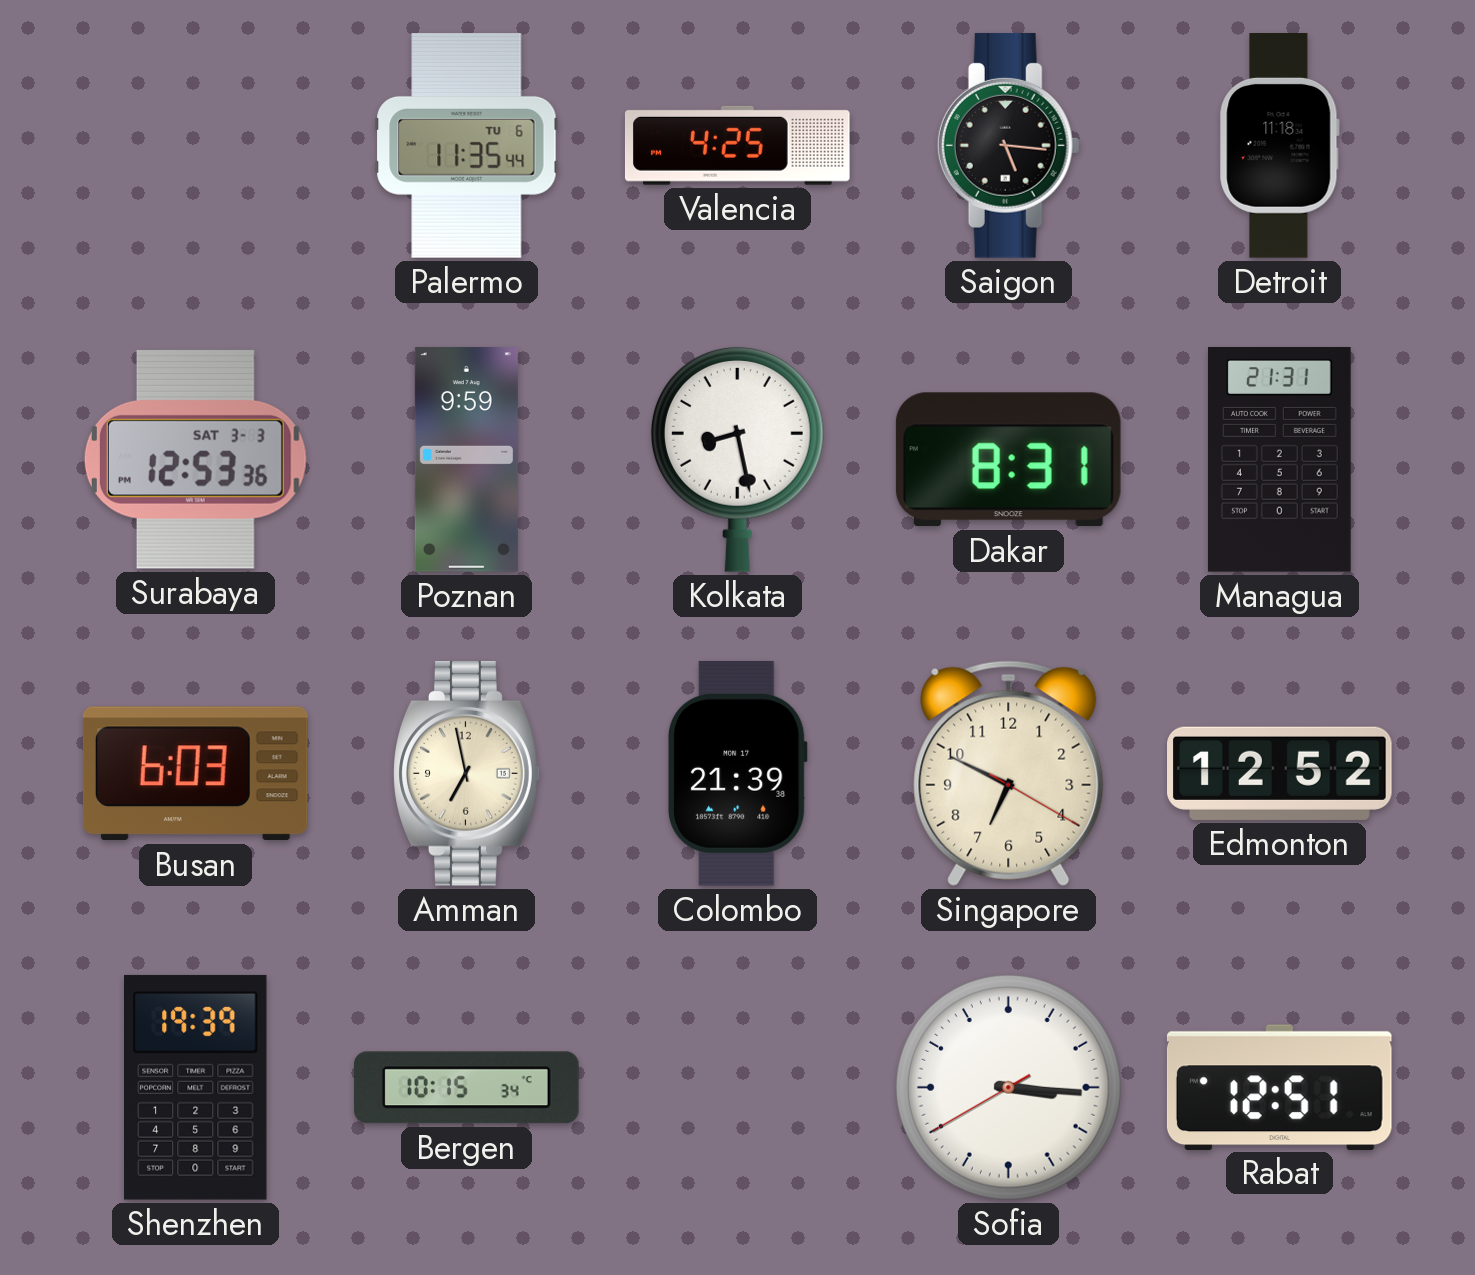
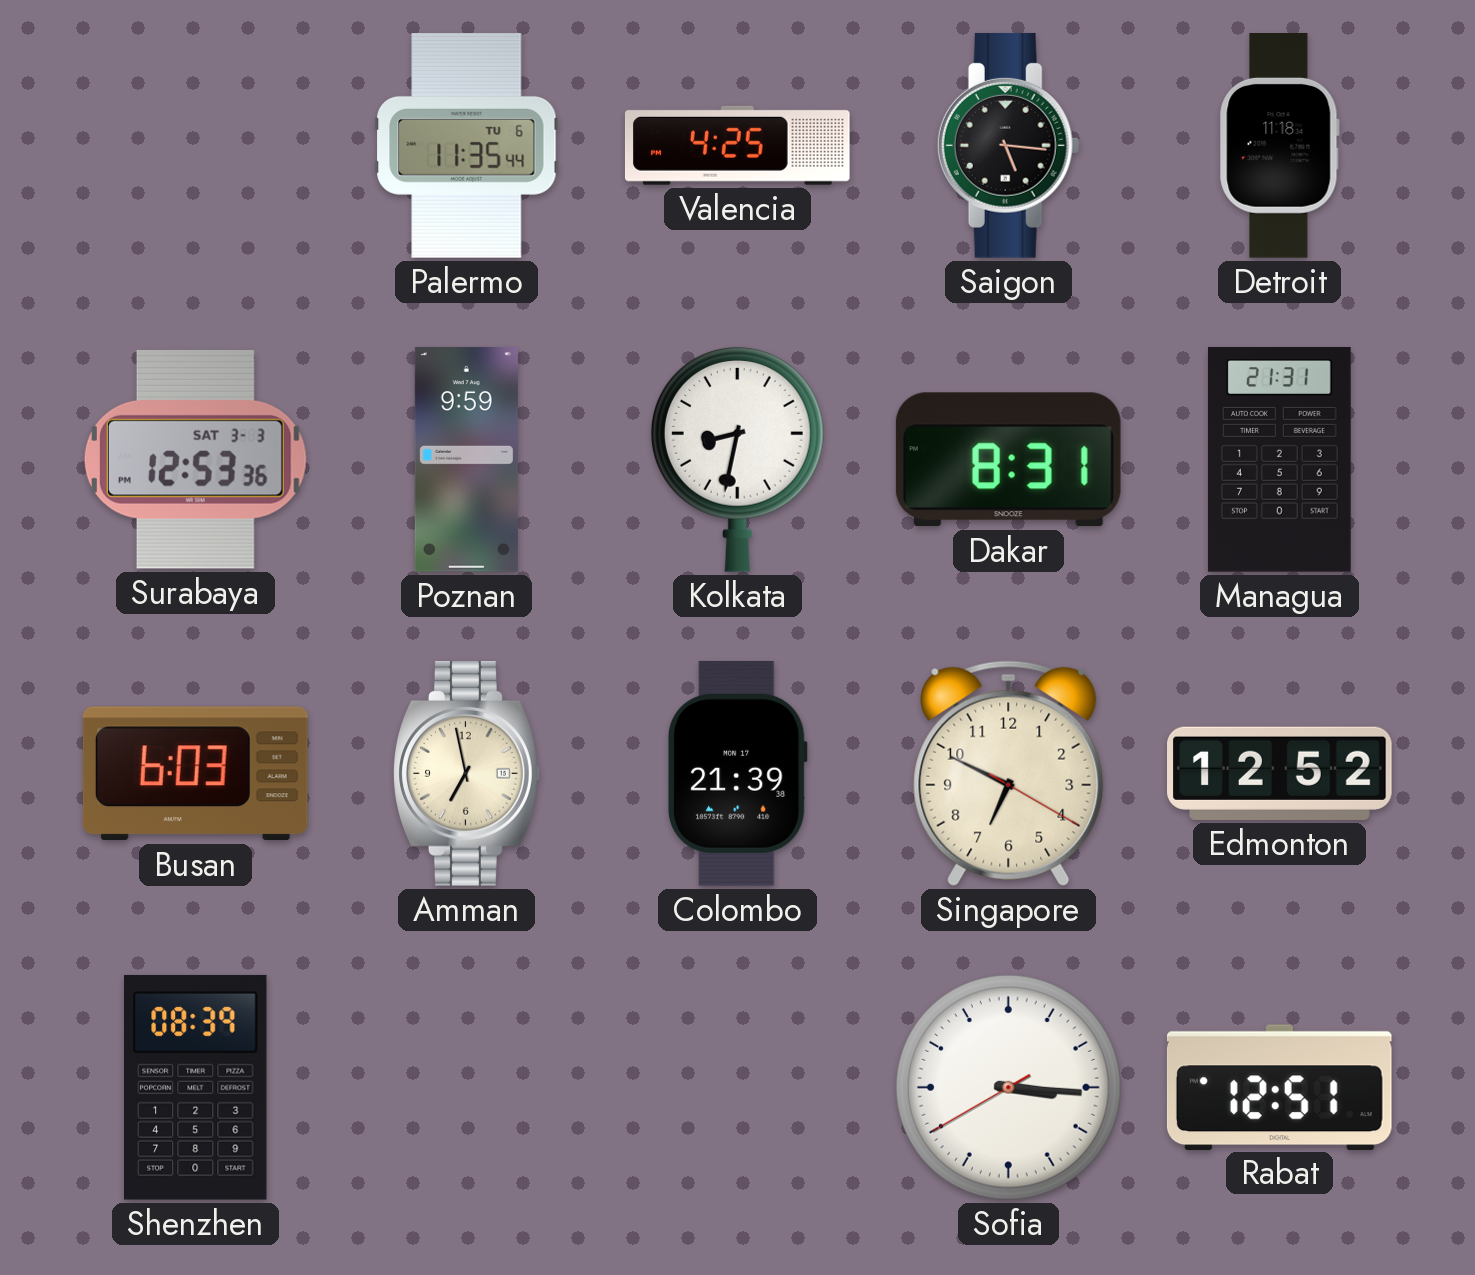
Kolkata: 8:28 -> 8:32
Shenzhen: 19:39 -> 08:39
Bergen: 10:15 -> none
